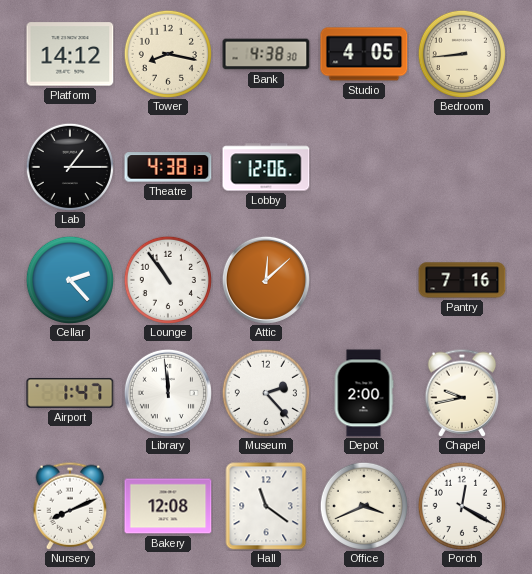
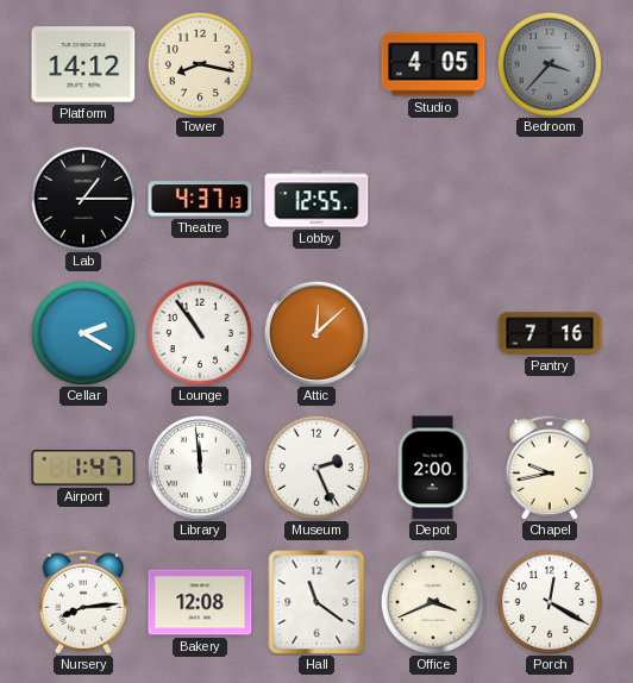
Bank: 4:38 -> none
Bedroom: 8:44 -> 3:37
Bedroom dial: cream -> grey
Theatre: 4:38 -> 4:37
Lobby: 12:06 -> 12:55
Cellar: 2:23 -> 2:20
Museum: 2:23 -> 2:26
Nursery: 8:11 -> 8:14
